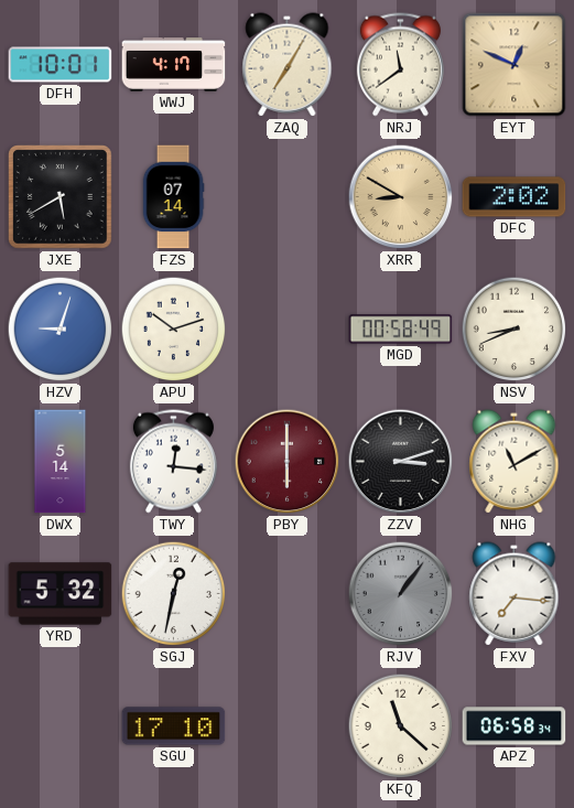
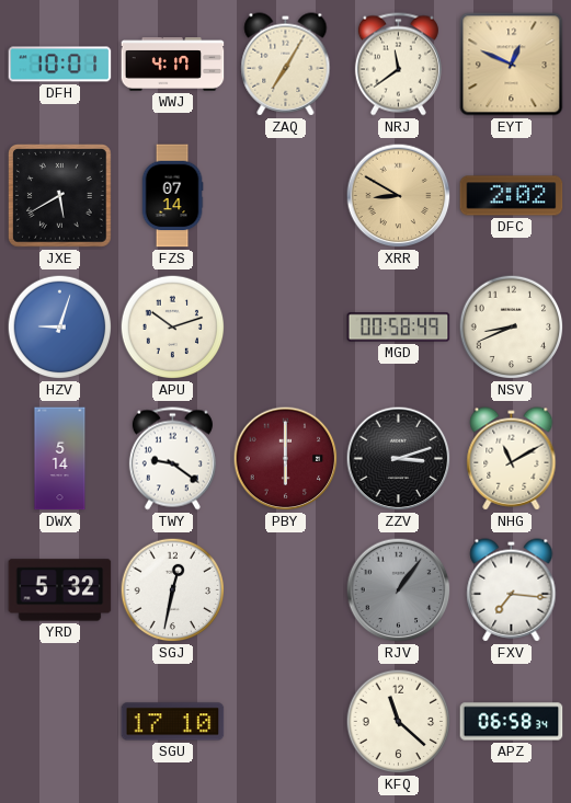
TWY: 12:16 -> 9:21
